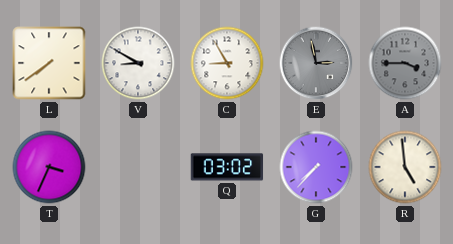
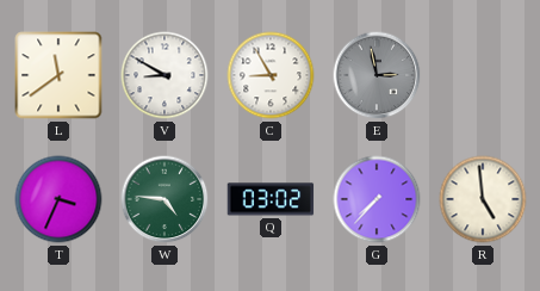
L: 7:39 -> 11:39
A: 3:45 -> none
W: none -> 4:46
